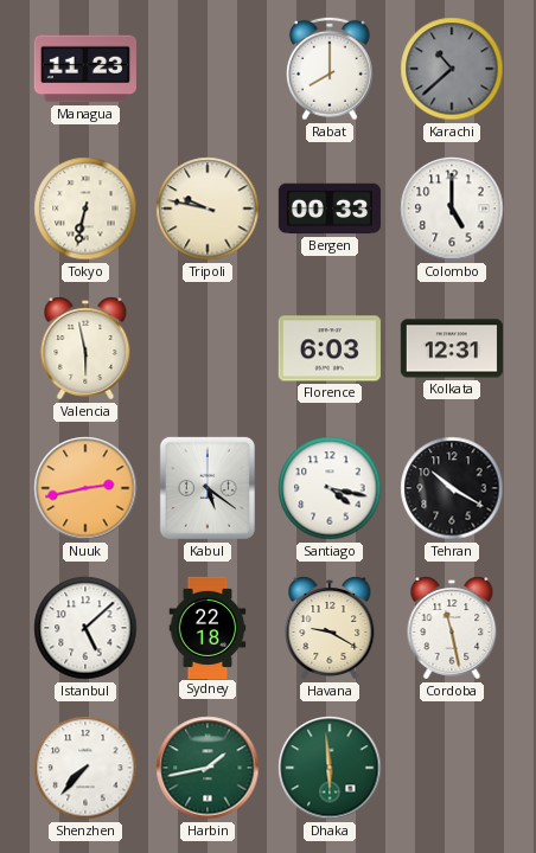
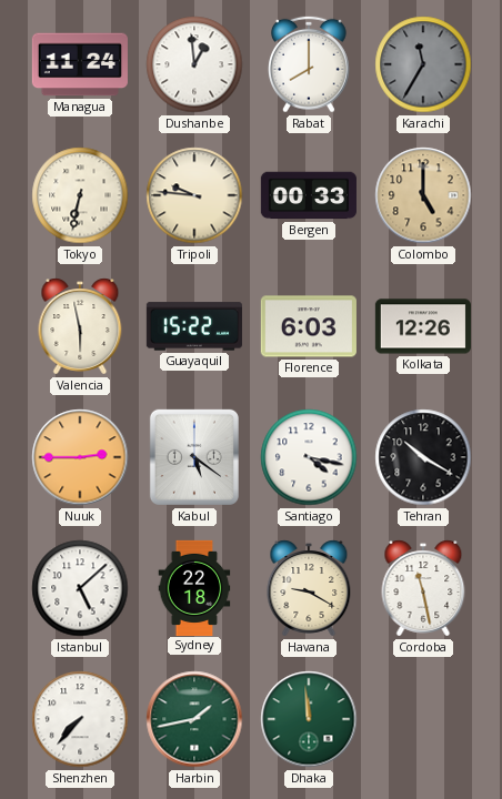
Managua: 11:23 -> 11:24
Dushanbe: none -> 12:59
Karachi: 10:38 -> 11:35
Tripoli: 9:47 -> 9:46
Colombo dial: white -> champagne
Guayaquil: none -> 15:22
Kolkata: 12:31 -> 12:26
Nuuk: 2:43 -> 2:45
Dhaka: 5:59 -> 11:59
